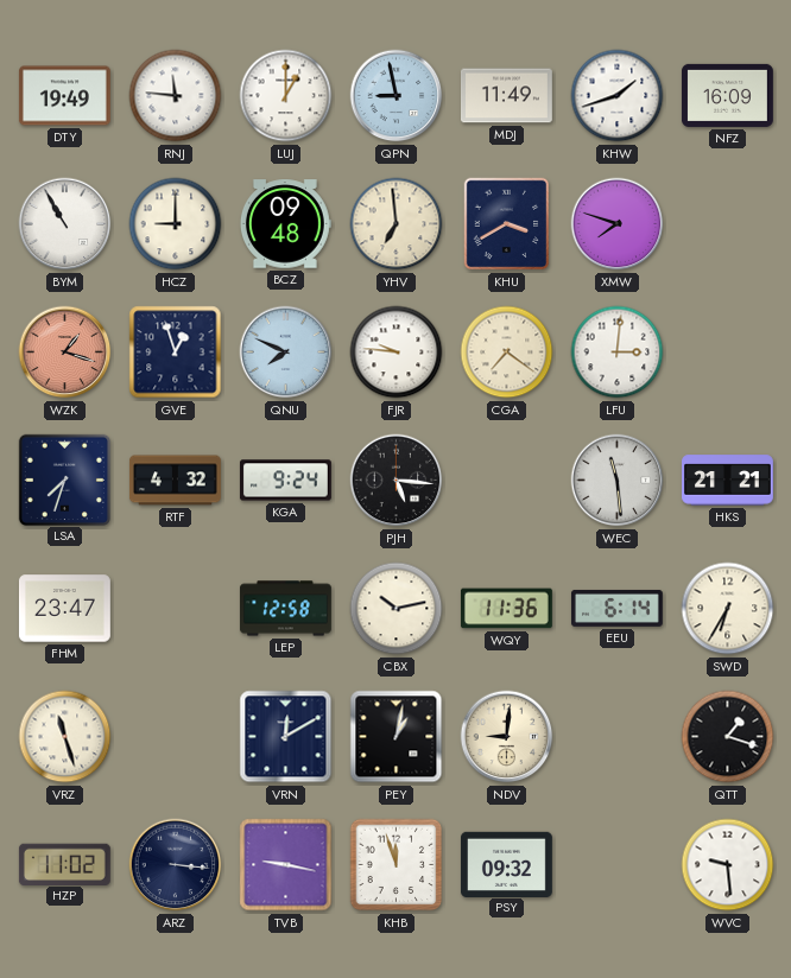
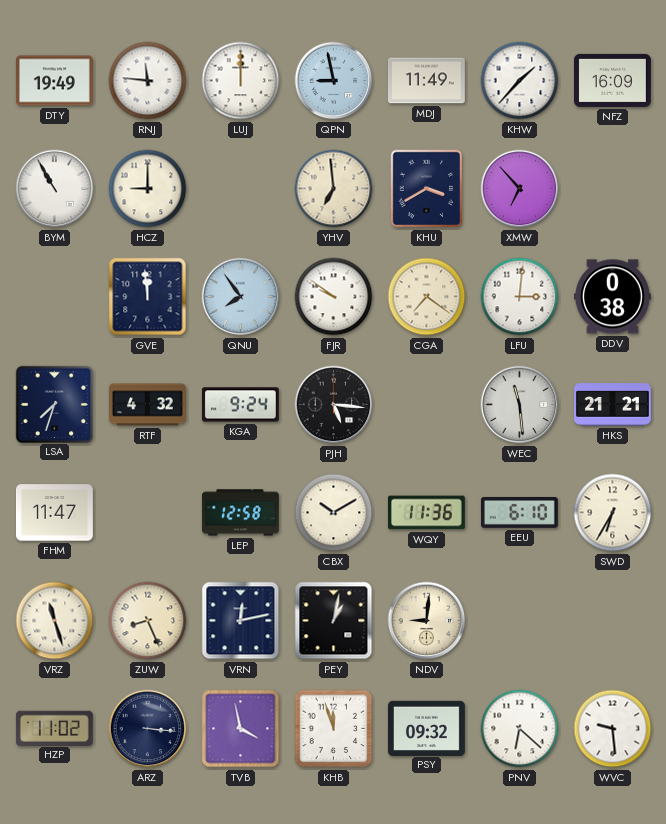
LUJ: 1:00 -> 12:00
KHW: 1:42 -> 1:37
BCZ: 09:48 -> none
XMW: 7:48 -> 6:53
WZK: 1:18 -> none
GVE: 12:57 -> 11:59
QNU: 7:49 -> 7:54
FJR: 9:46 -> 9:51
DDV: none -> 0:38
FHM: 23:47 -> 11:47
CBX: 10:13 -> 10:10
EEU: 6:14 -> 6:10
ZUW: none -> 8:26
VRN: 12:10 -> 12:13
QTT: 1:18 -> none
TVB: 9:17 -> 3:58
PNV: none -> 6:22
